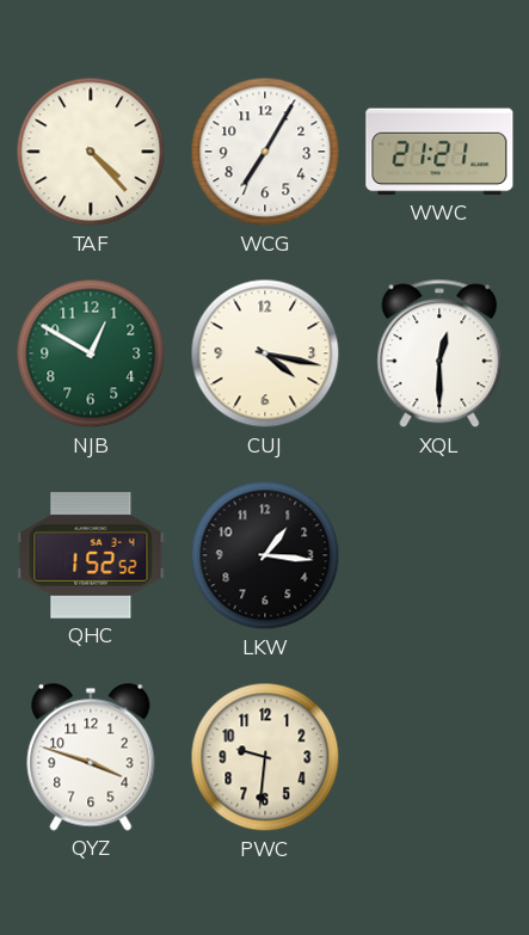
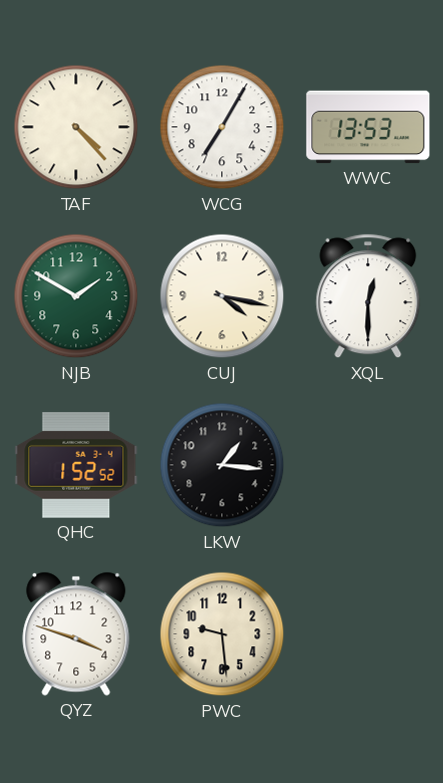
WWC: 21:21 -> 13:53
NJB: 12:50 -> 1:50
PWC: 9:31 -> 9:29
